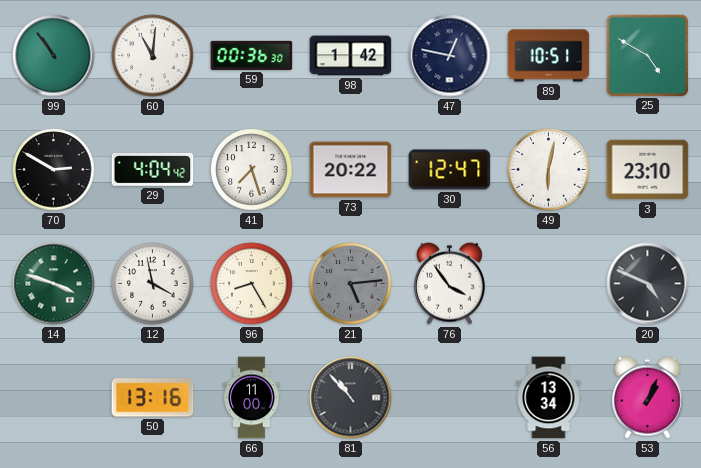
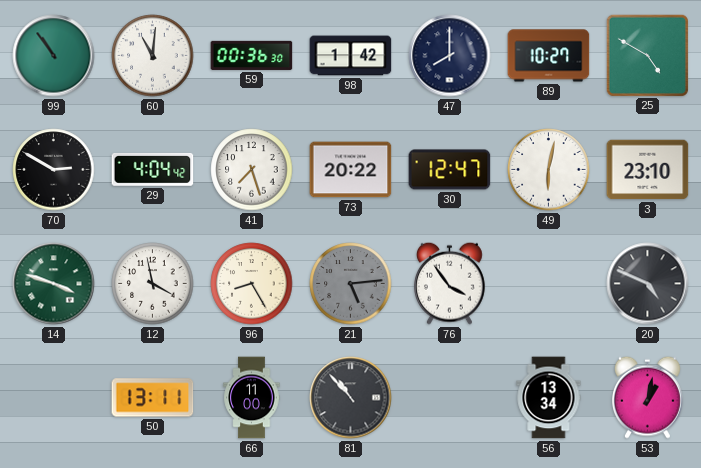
47: 12:47 -> 8:00
89: 10:51 -> 10:27
50: 13:16 -> 13:11
53: 1:04 -> 1:02
